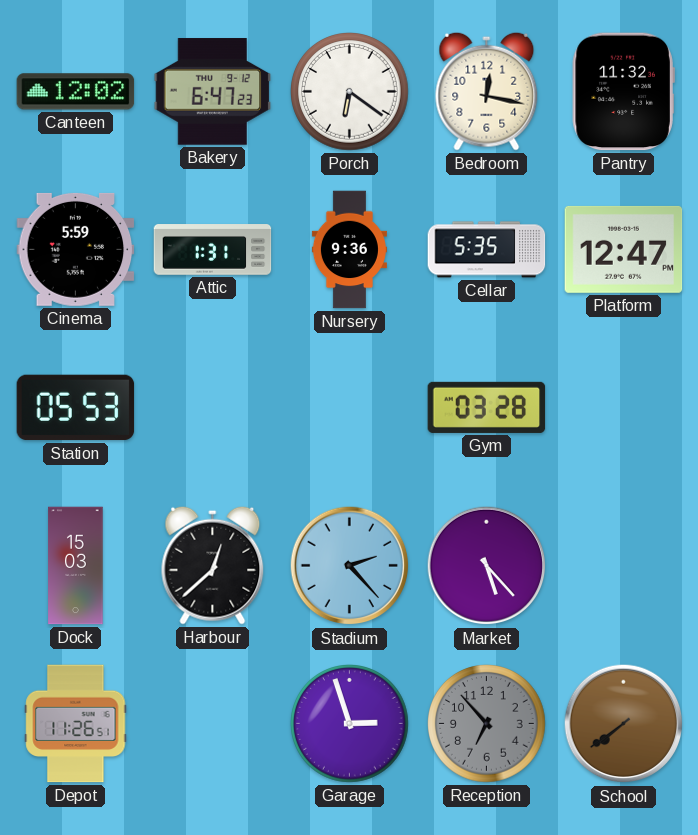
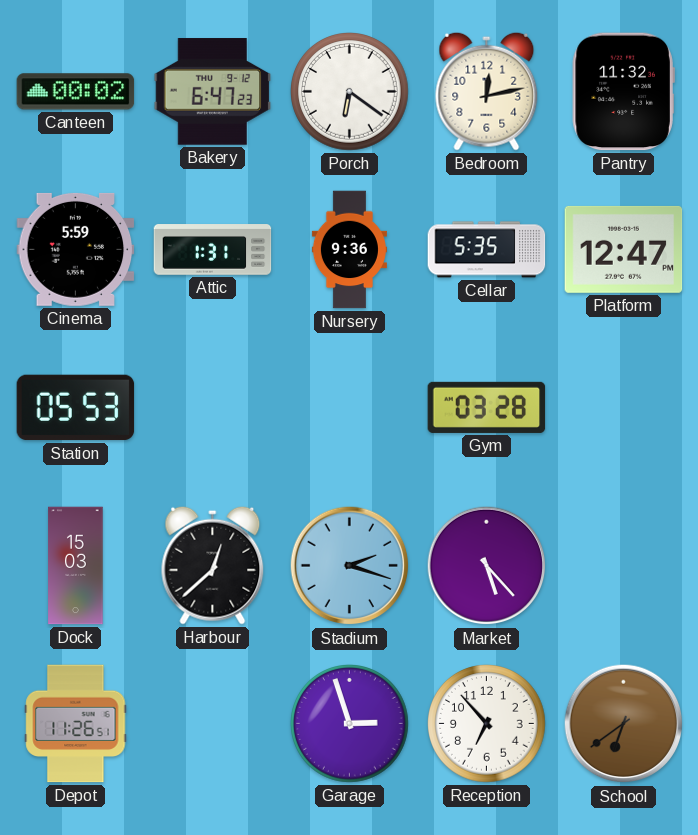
Canteen: 12:02 -> 00:02
Bedroom: 12:17 -> 12:13
Stadium: 2:23 -> 2:18
Reception dial: grey -> white
School: 7:39 -> 6:39
